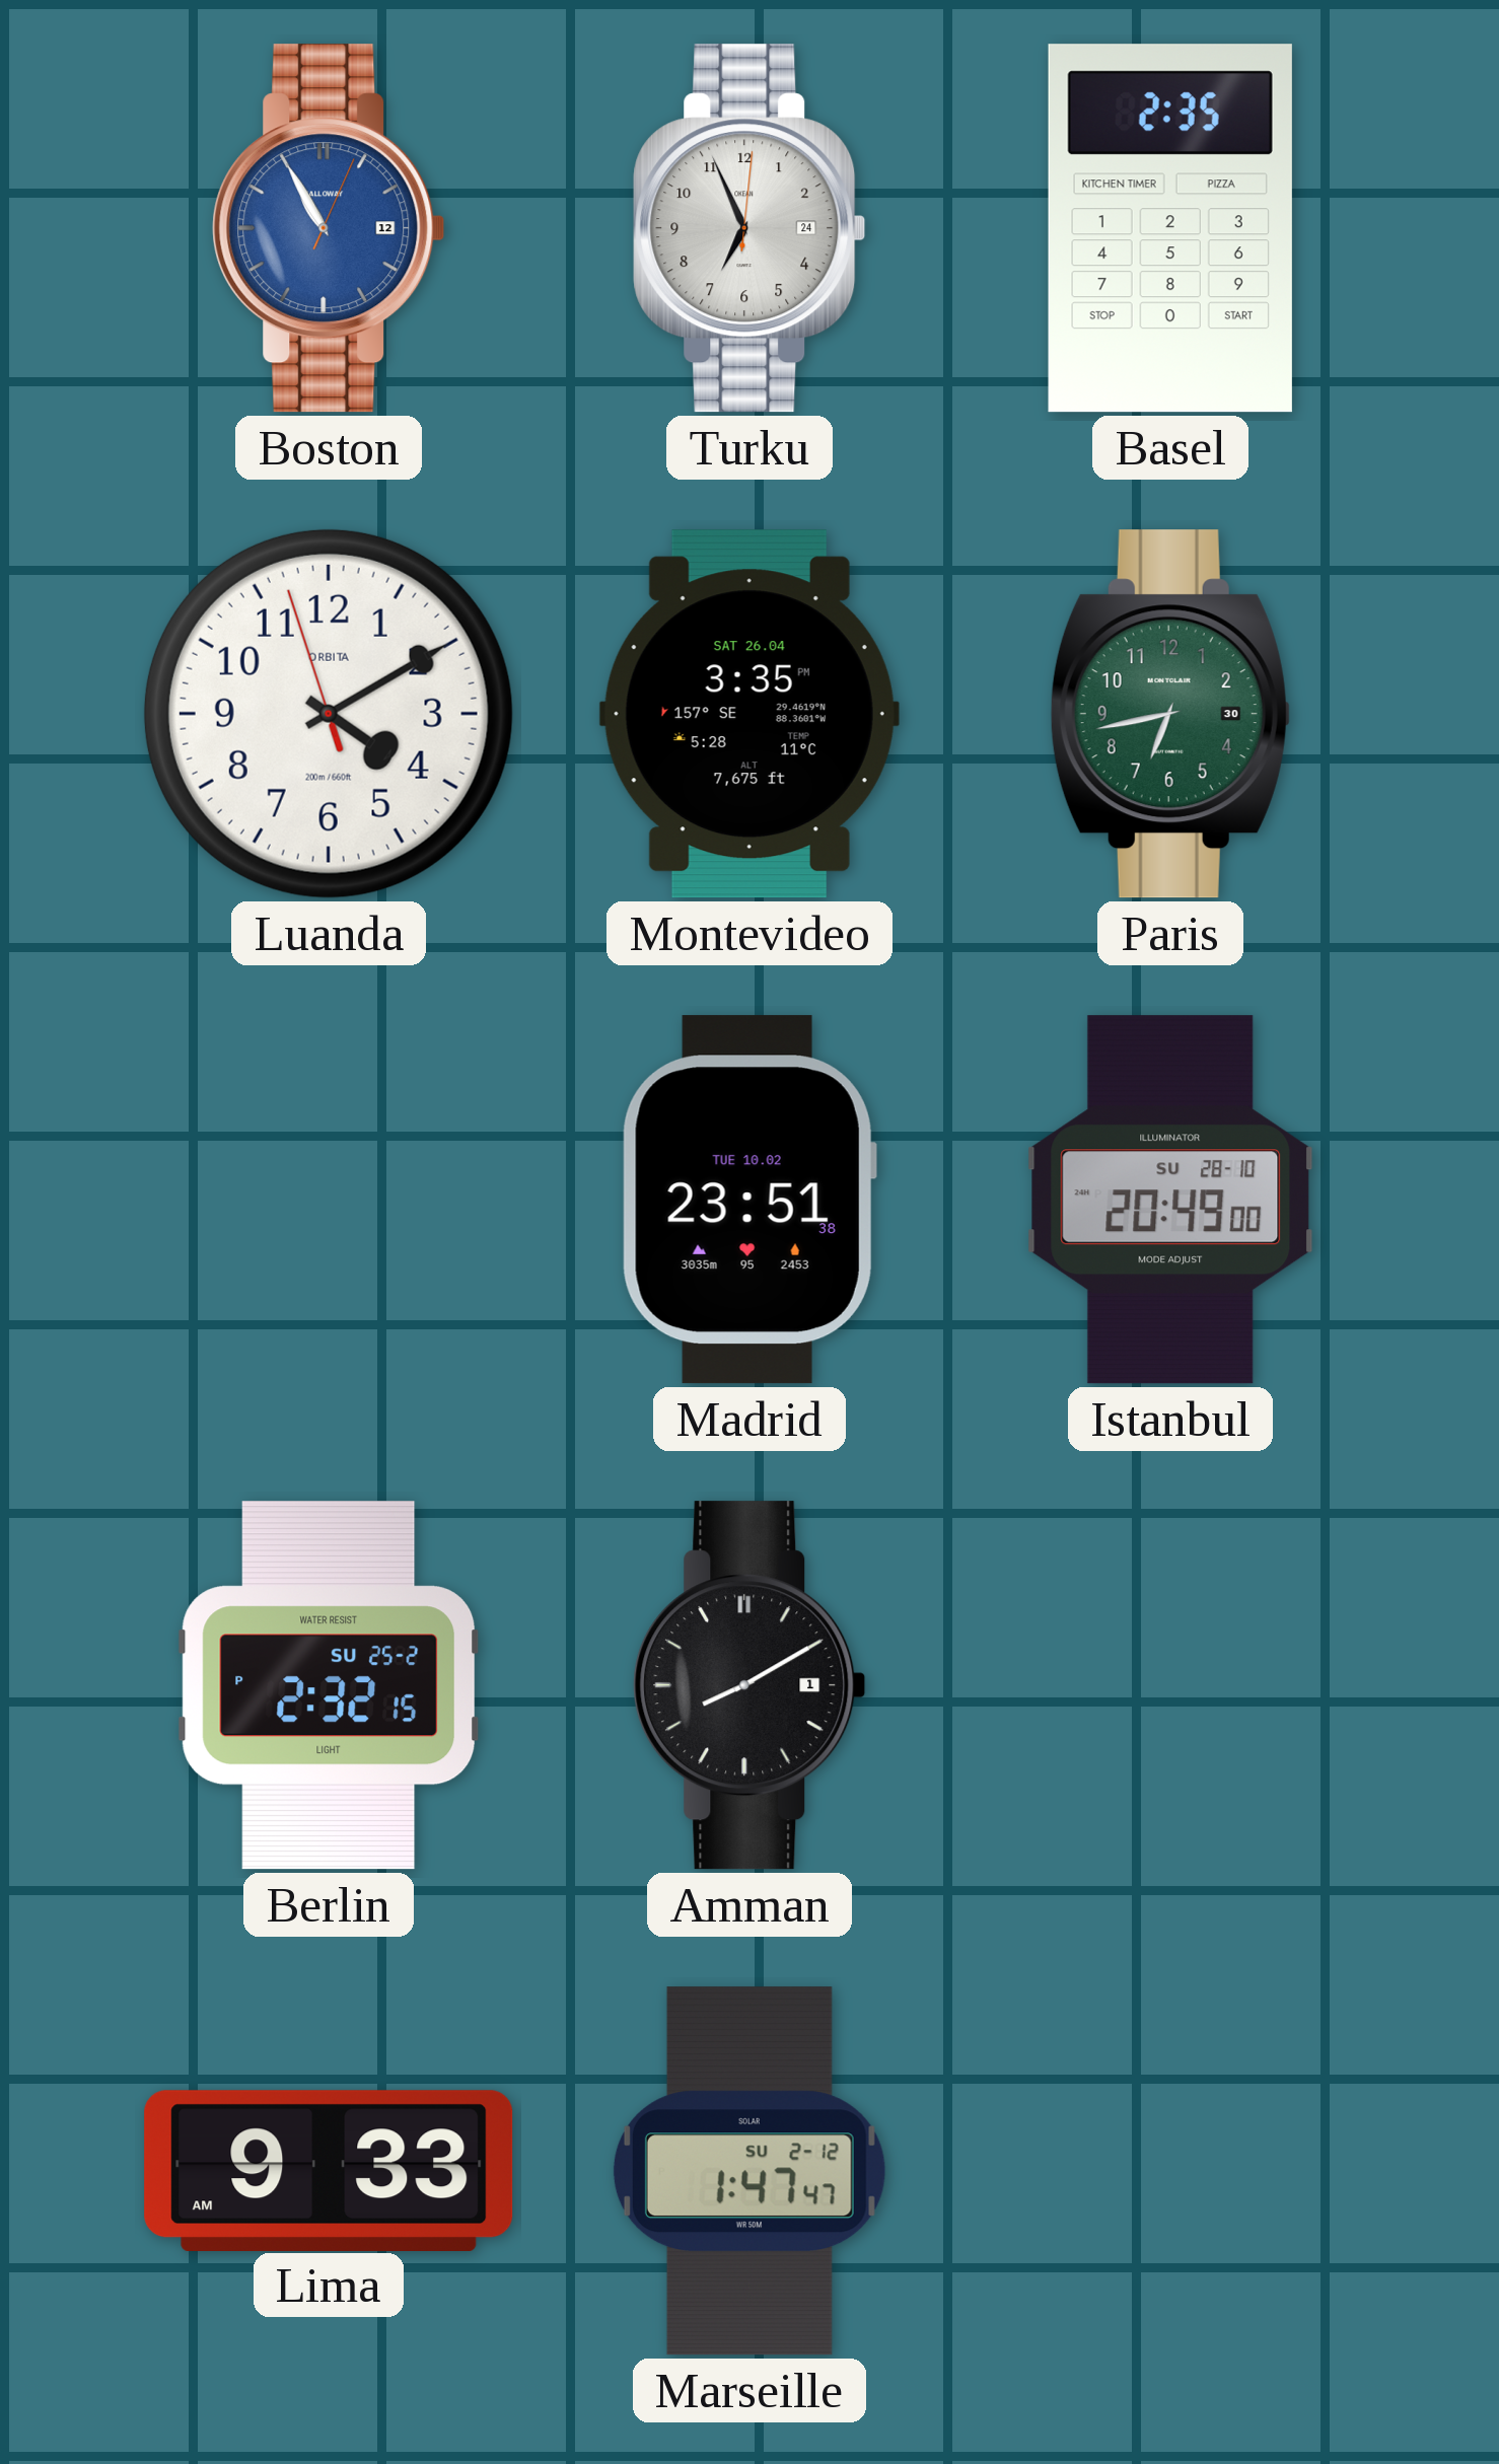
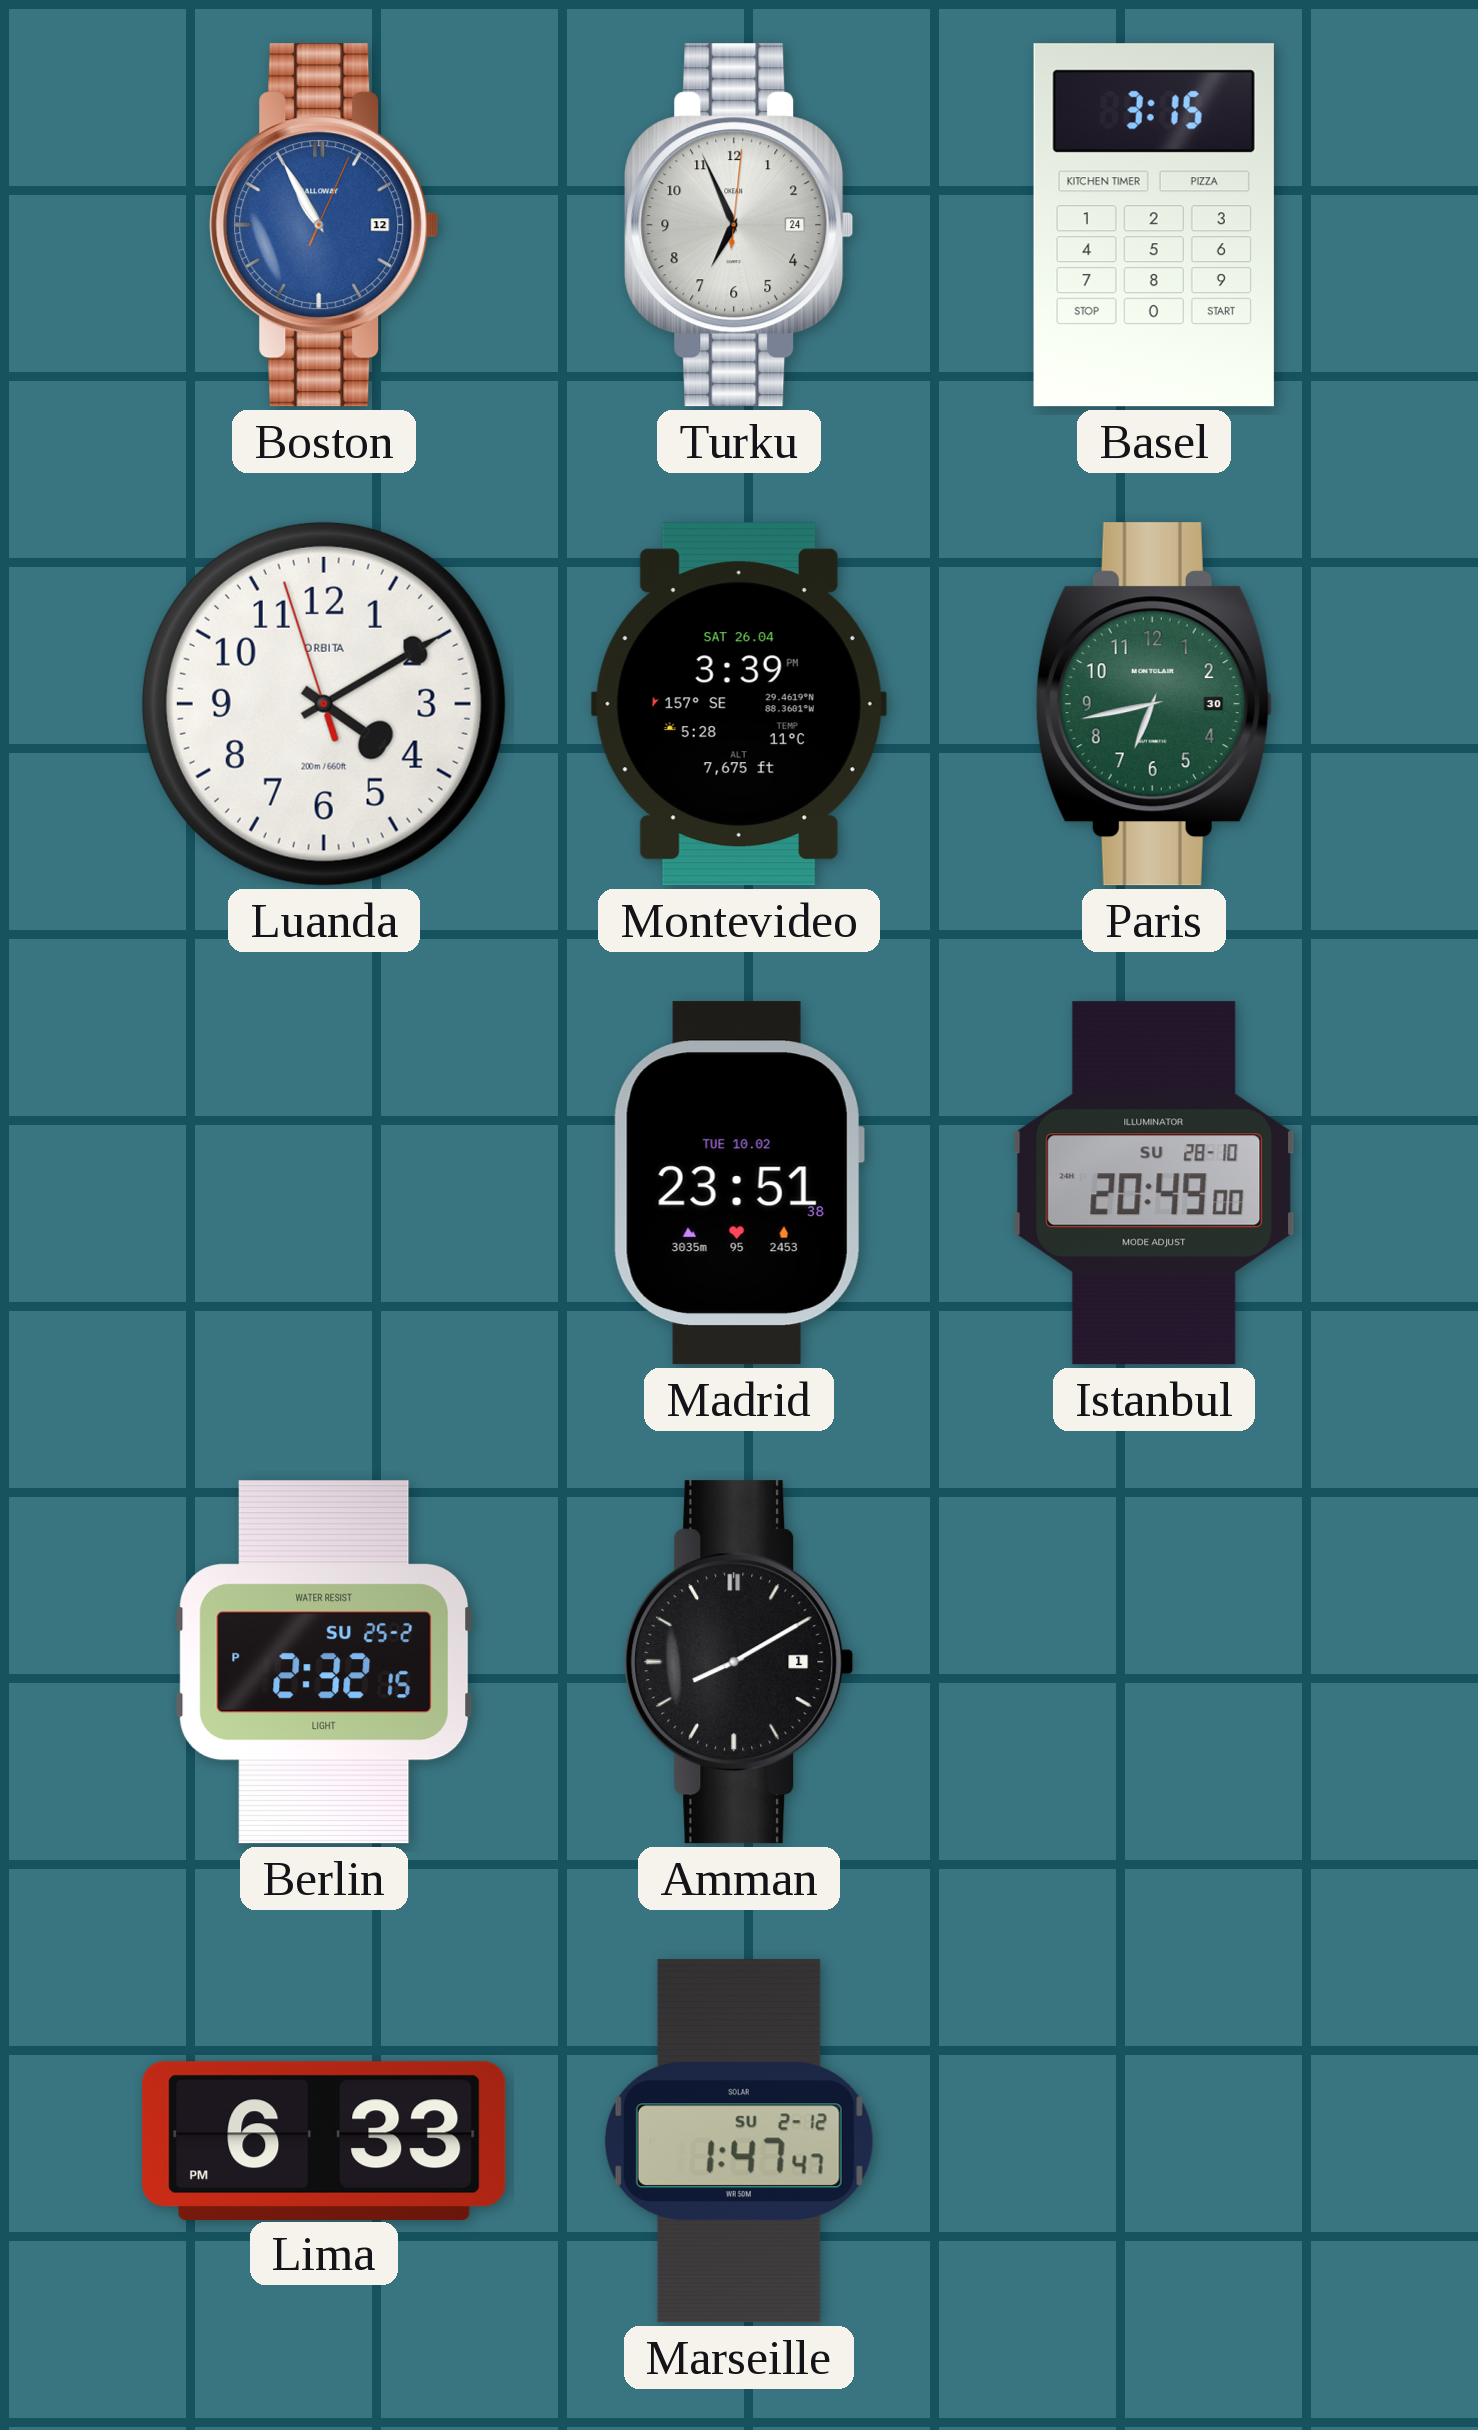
Basel: 2:35 -> 3:15
Montevideo: 3:35 -> 3:39
Lima: 9:33 -> 6:33
